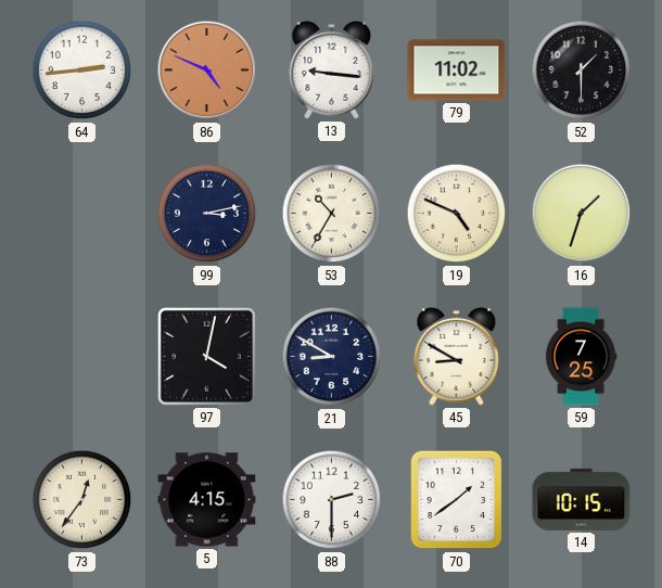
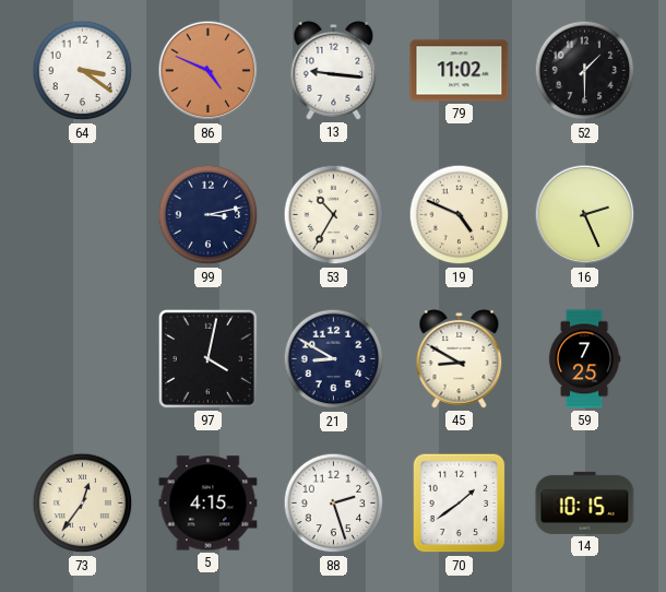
64: 2:44 -> 3:21
16: 1:33 -> 2:26
88: 2:30 -> 2:27
